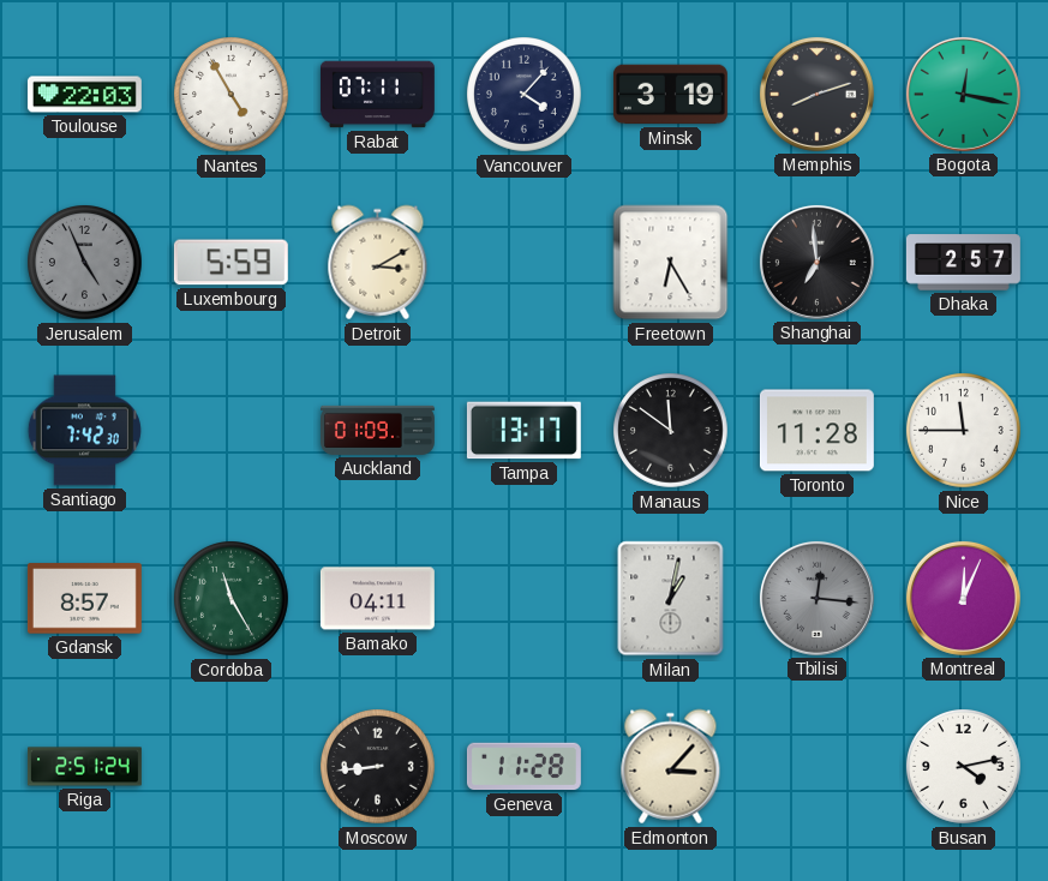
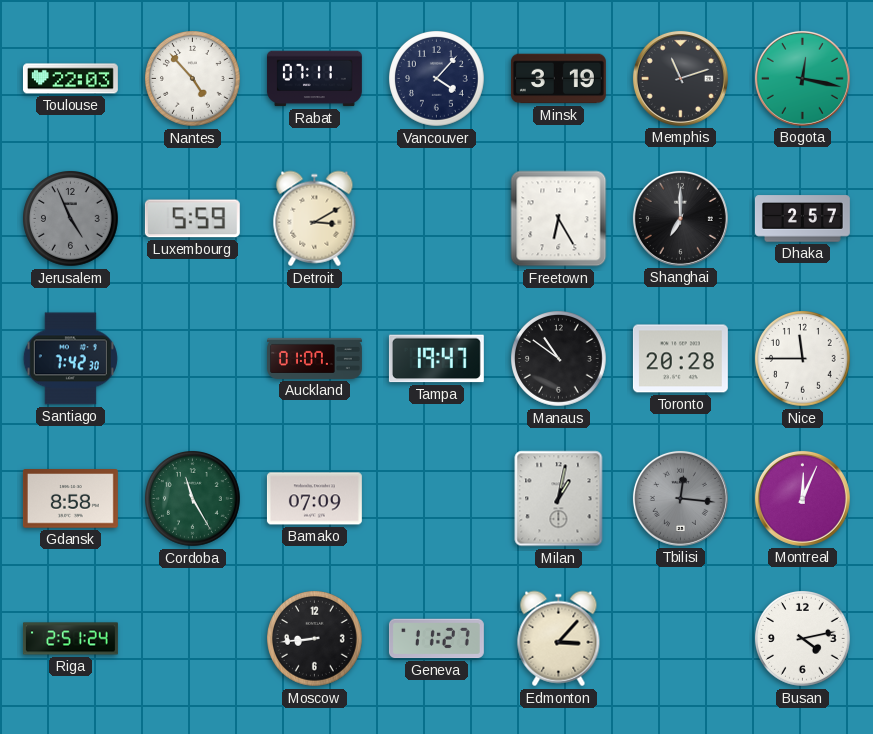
Nantes: 4:55 -> 4:53
Memphis: 8:12 -> 11:12
Shanghai: 6:59 -> 7:00
Auckland: 01:09 -> 01:07
Tampa: 13:17 -> 19:47
Manaus: 11:51 -> 10:51
Toronto: 11:28 -> 20:28
Gdansk: 8:57 -> 8:58
Bamako: 04:11 -> 07:09
Geneva: 11:28 -> 11:27
